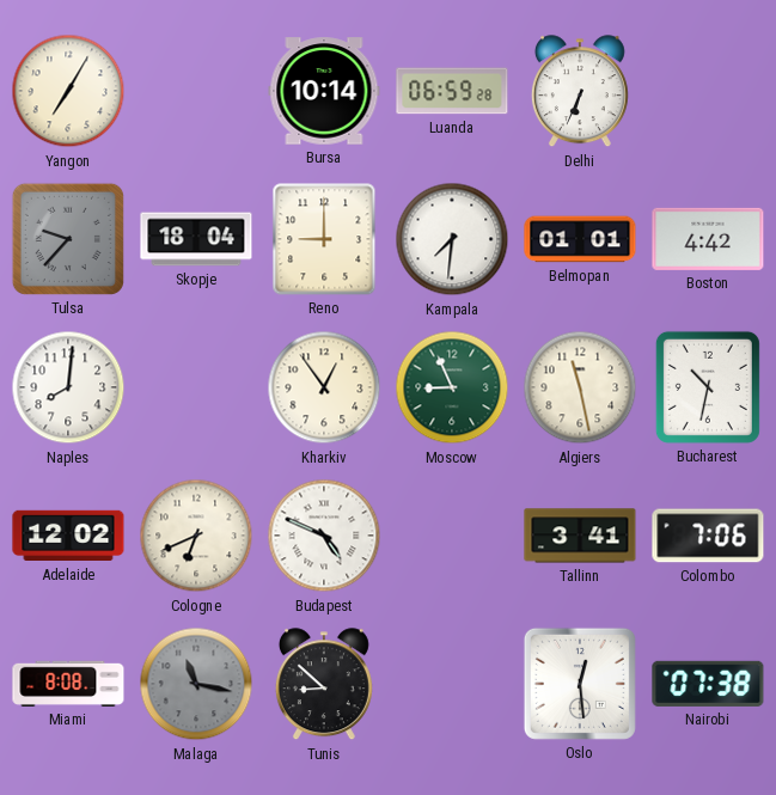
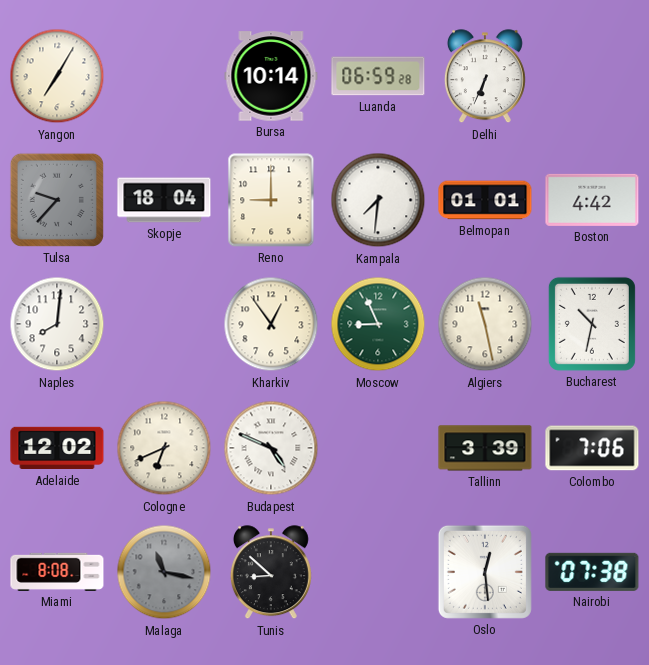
Tallinn: 3:41 -> 3:39
